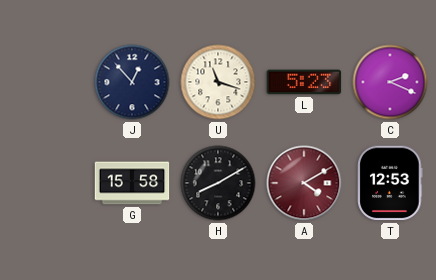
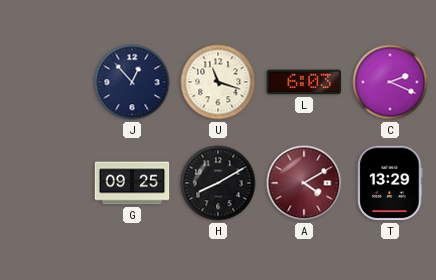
L: 5:23 -> 6:03
G: 15:58 -> 09:25
T: 12:53 -> 13:29
